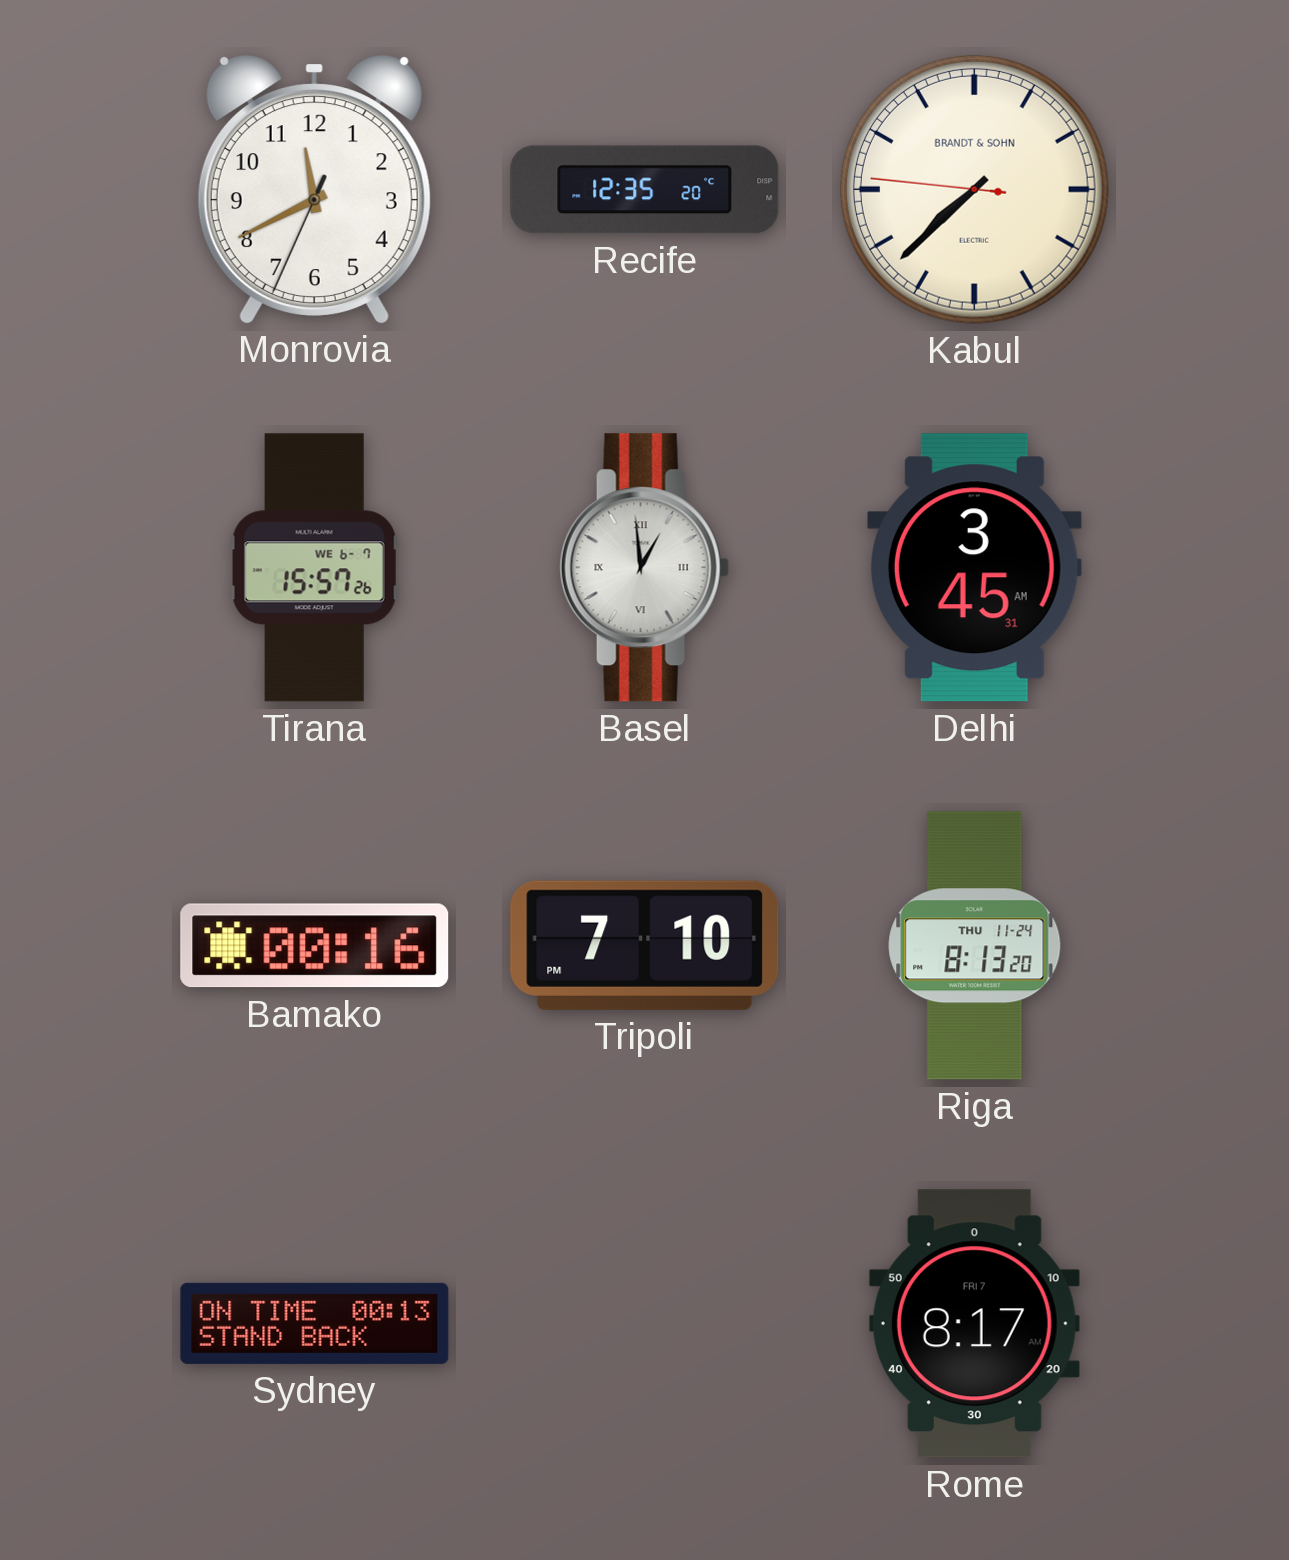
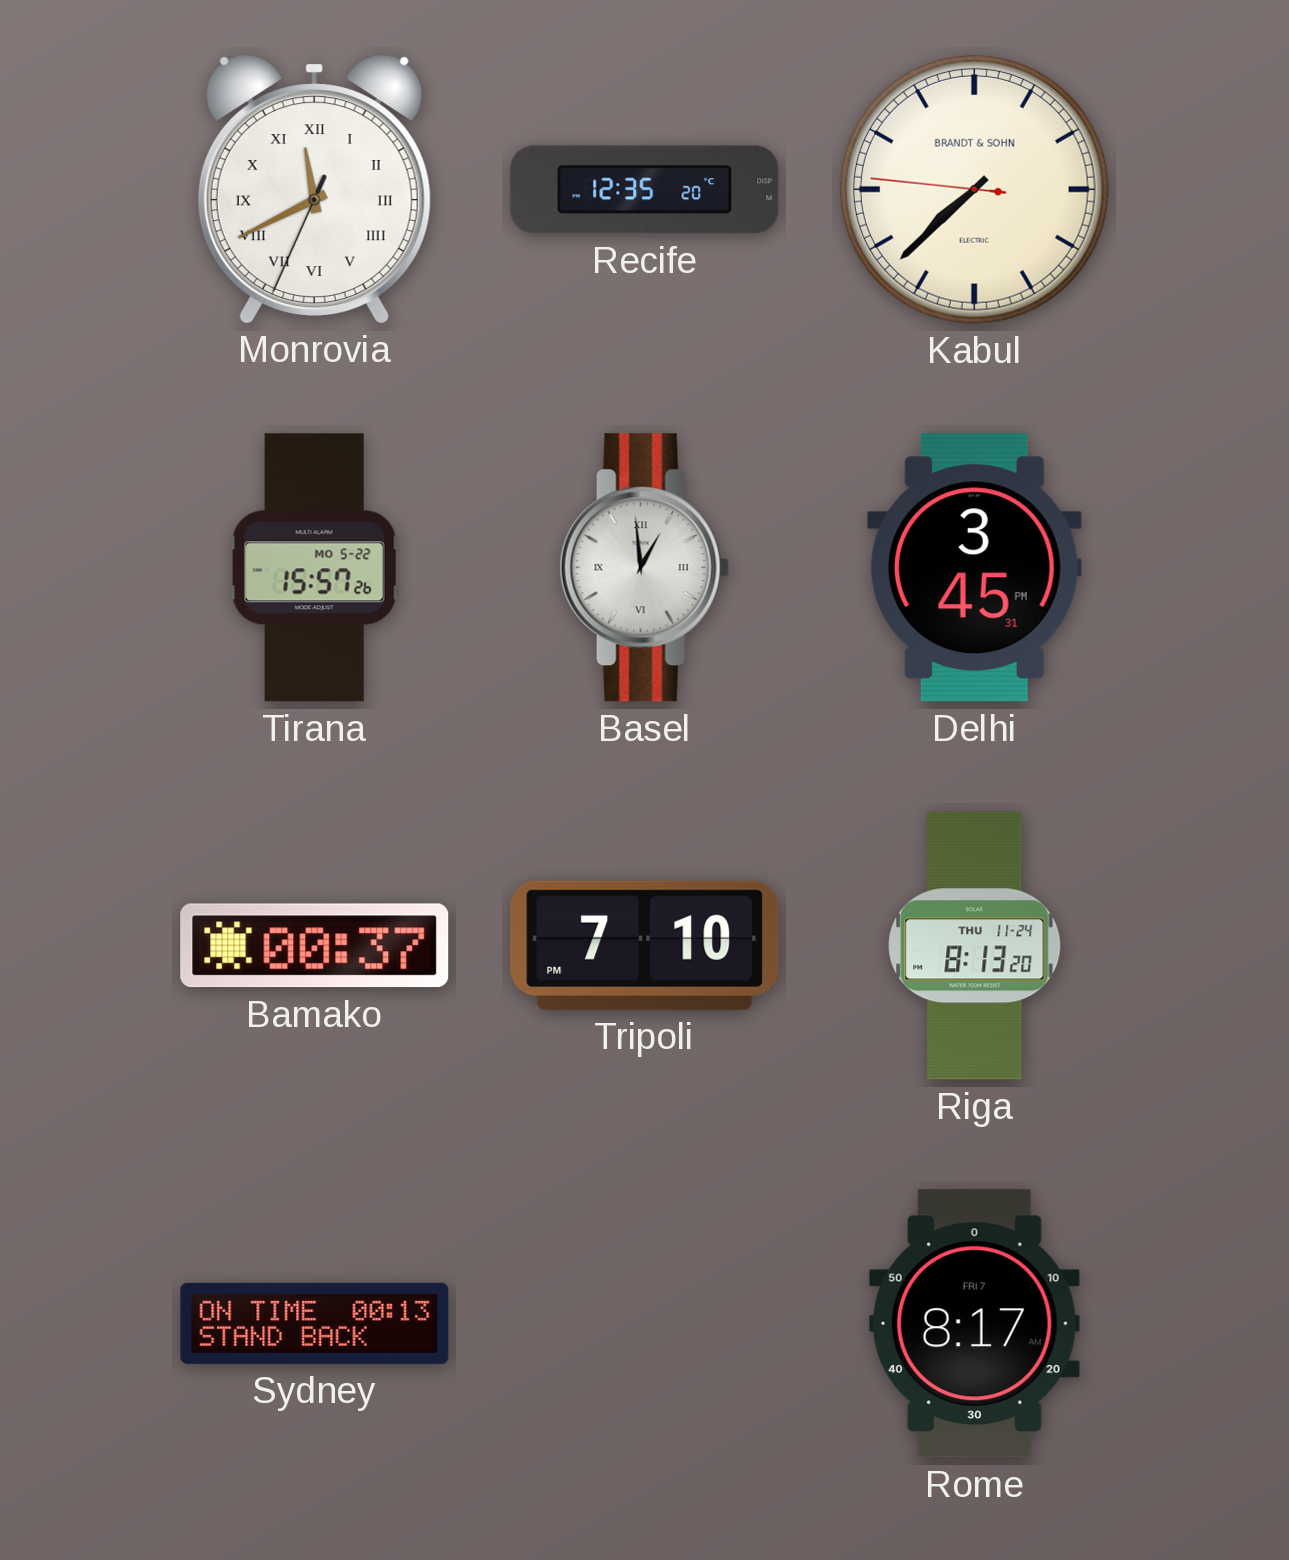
Monrovia numerals: Arabic -> Roman
Tirana date: WE 6-7 -> MO 5-22
Delhi: 3:45:31 AM -> 3:45:31 PM
Bamako: 00:16 -> 00:37
